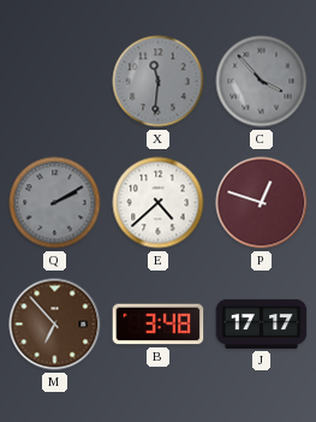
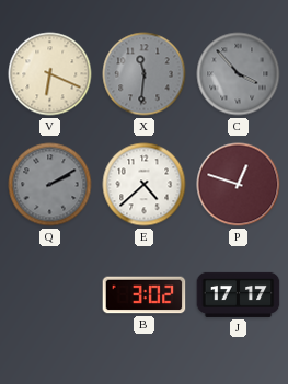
V: none -> 6:19
M: 6:53 -> none
B: 3:48 -> 3:02
